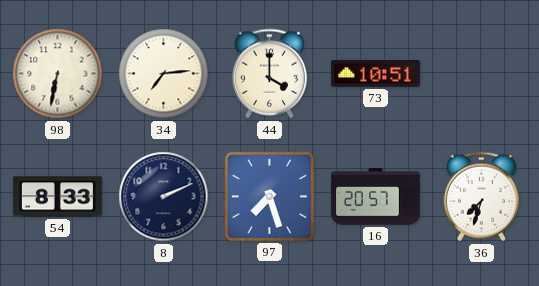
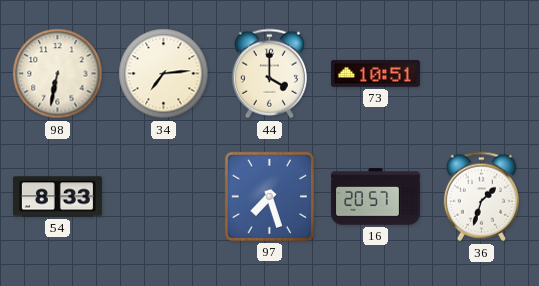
8: 2:11 -> none
36: 7:33 -> 1:33
